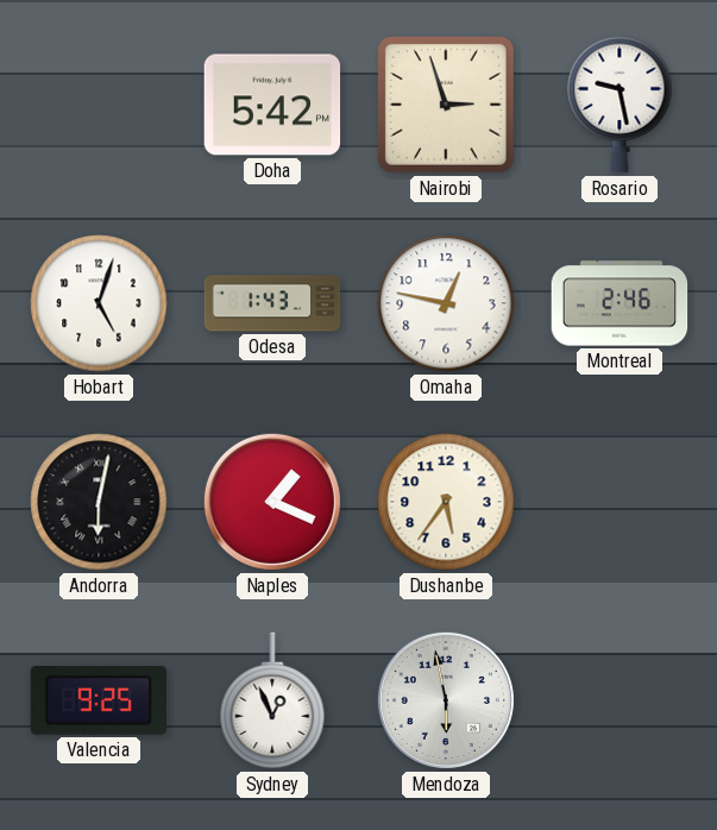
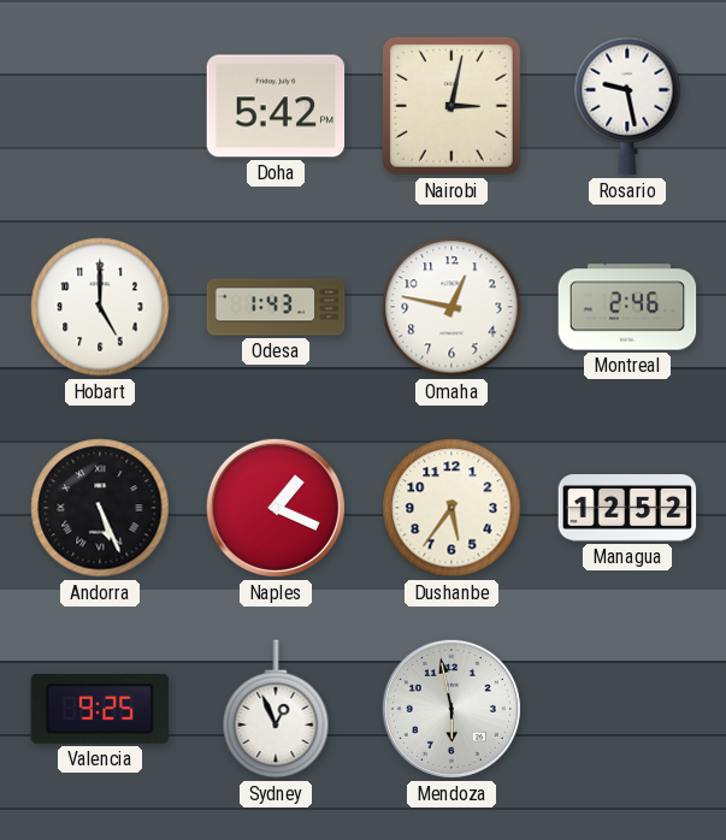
Nairobi: 2:57 -> 3:02
Hobart: 5:03 -> 5:00
Andorra: 6:02 -> 5:26
Managua: none -> 12:52
